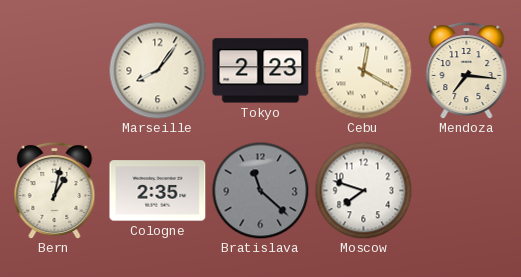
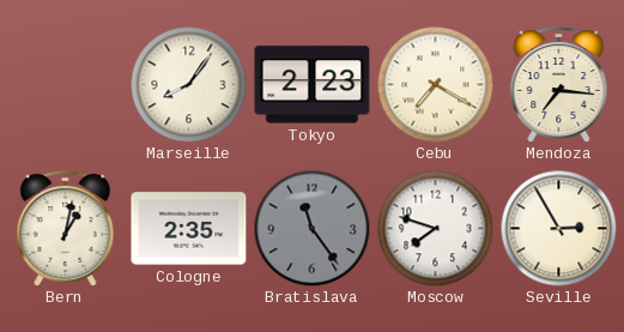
Cebu: 12:20 -> 7:20
Bratislava: 11:22 -> 11:24
Seville: none -> 2:55
